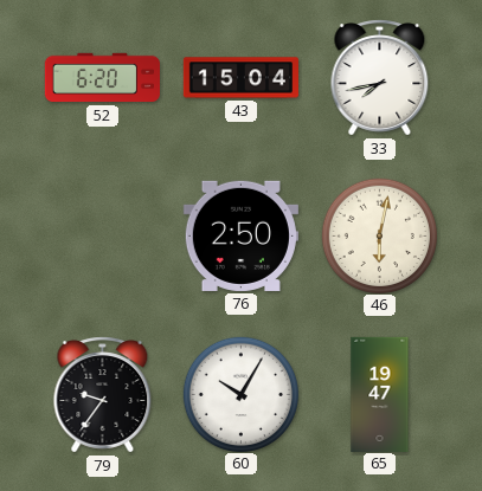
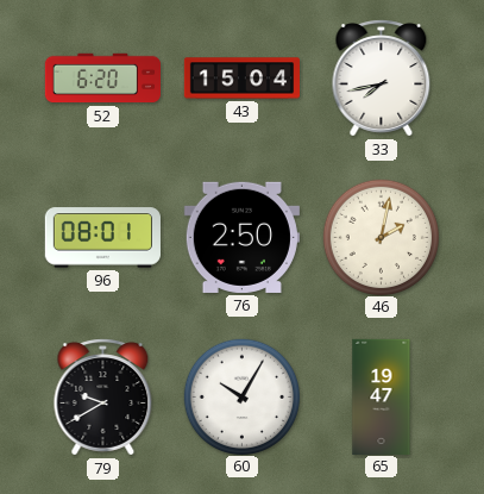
96: none -> 08:01
46: 6:02 -> 2:02
79: 9:36 -> 9:40
